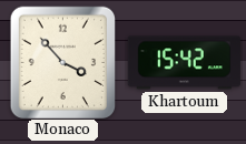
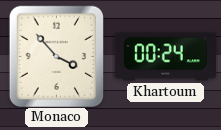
Khartoum: 15:42 -> 00:24
